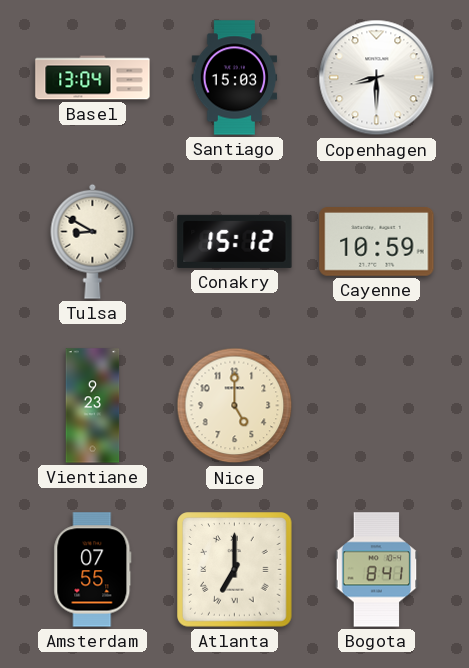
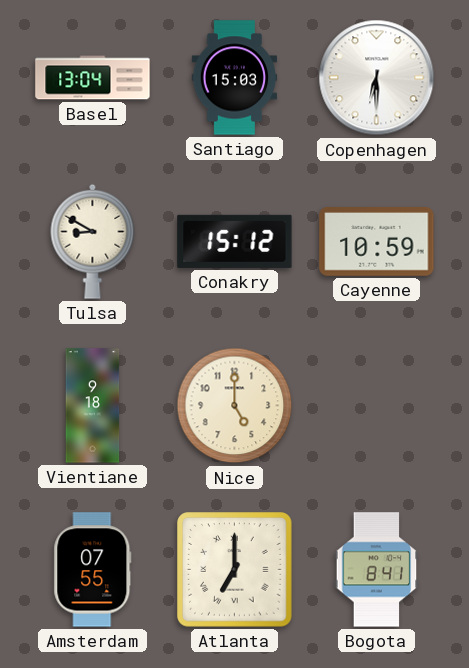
Copenhagen: 8:30 -> 6:30
Vientiane: 9:23 -> 9:18
